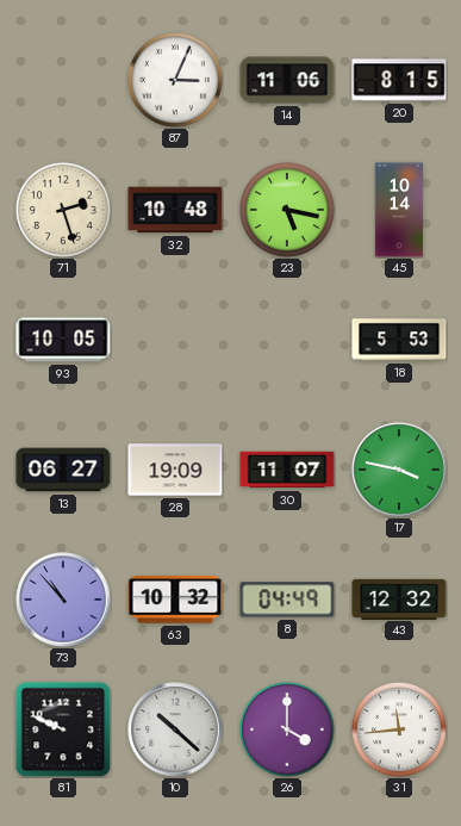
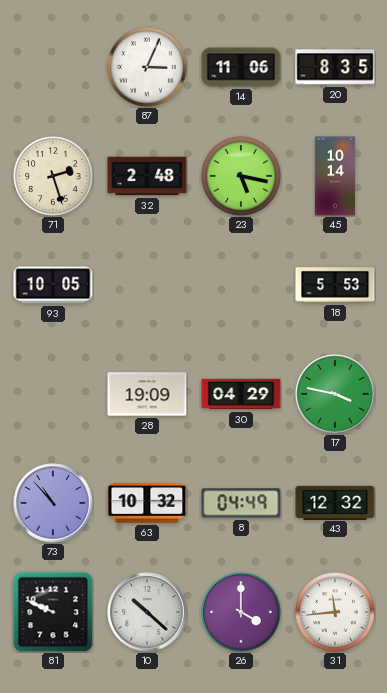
20: 8:15 -> 8:35
32: 10:48 -> 2:48
13: 06:27 -> none
30: 11:07 -> 04:29
